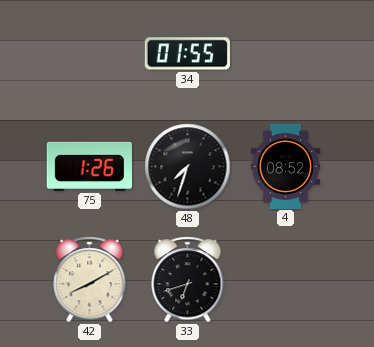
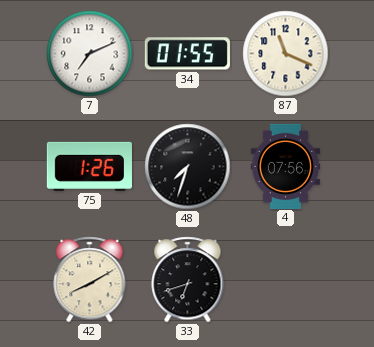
7: none -> 7:11
87: none -> 11:19
4: 08:52 -> 07:56
